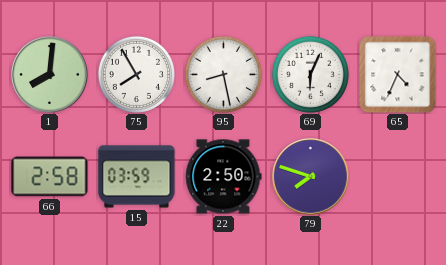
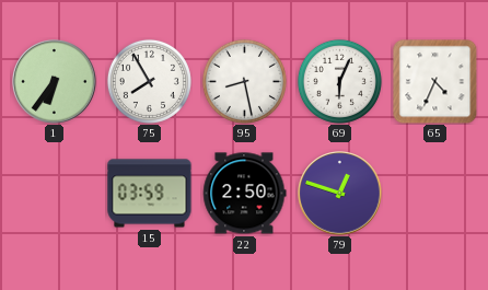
1: 8:01 -> 6:36
66: 2:58 -> none
79: 7:48 -> 12:48
